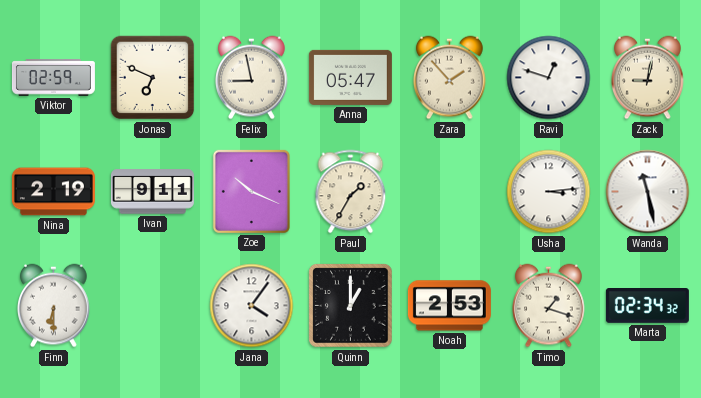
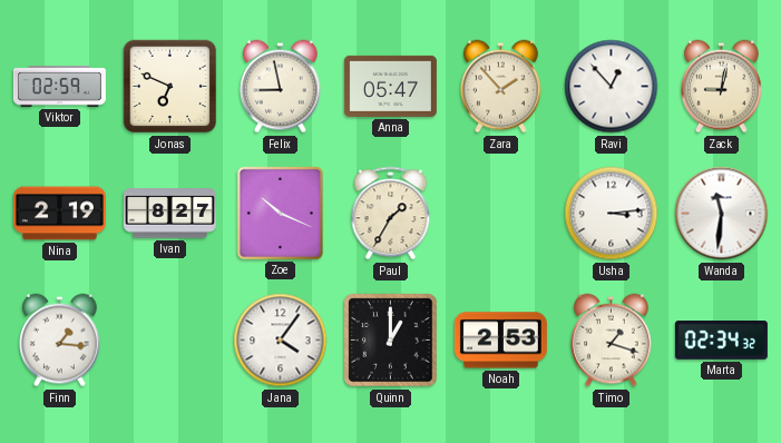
Ravi: 12:48 -> 12:53
Ivan: 9:11 -> 8:27
Wanda: 11:28 -> 11:31
Finn: 6:30 -> 1:16
